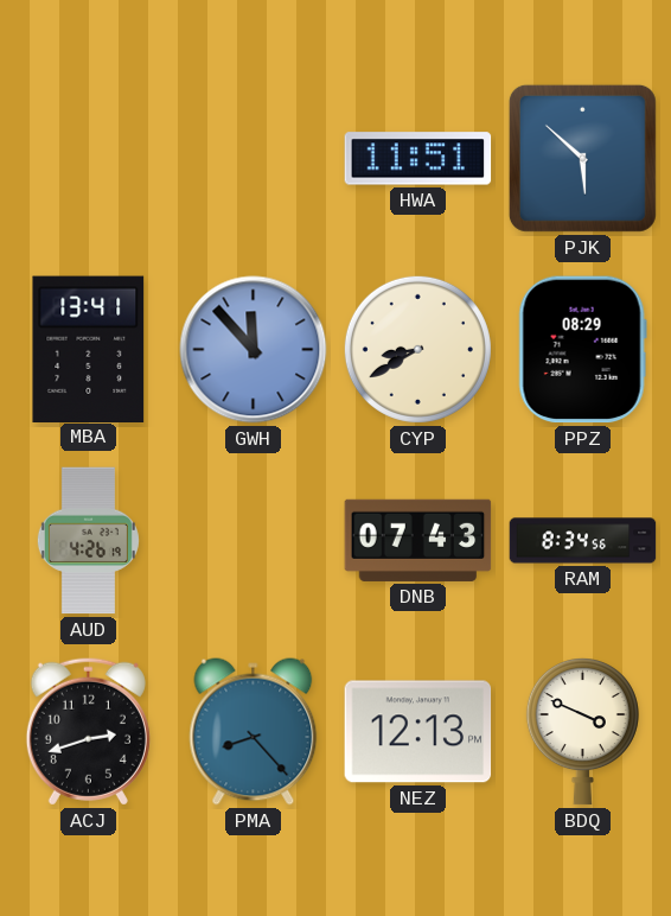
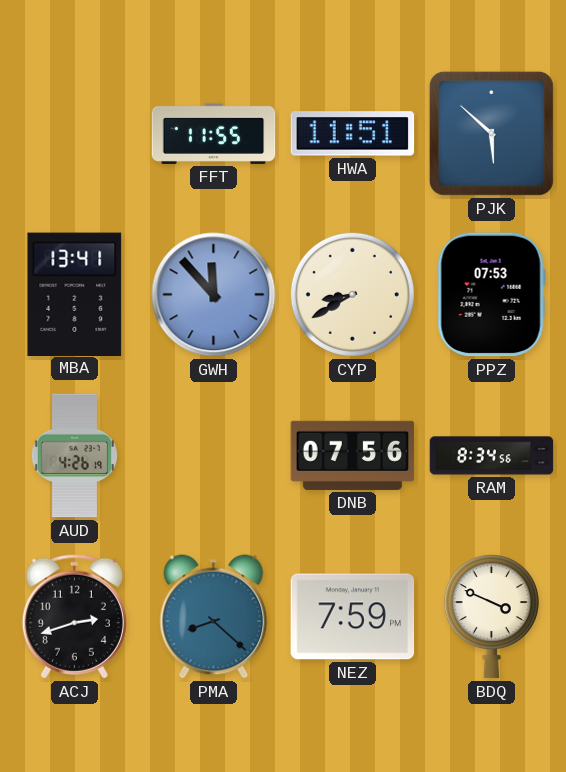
FFT: none -> 11:55
PPZ: 08:29 -> 07:53
DNB: 07:43 -> 07:56
PMA: 8:23 -> 8:22
NEZ: 12:13 -> 7:59
